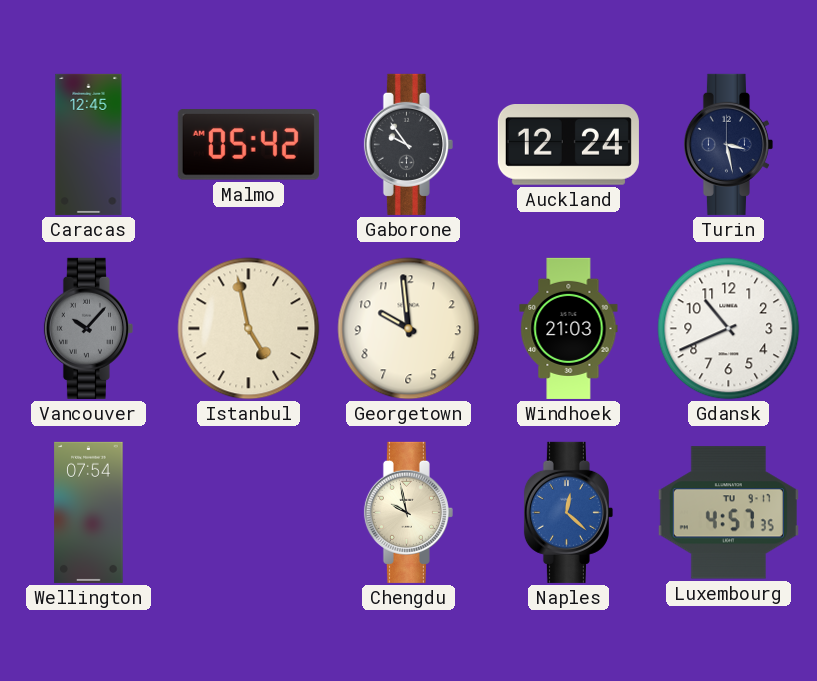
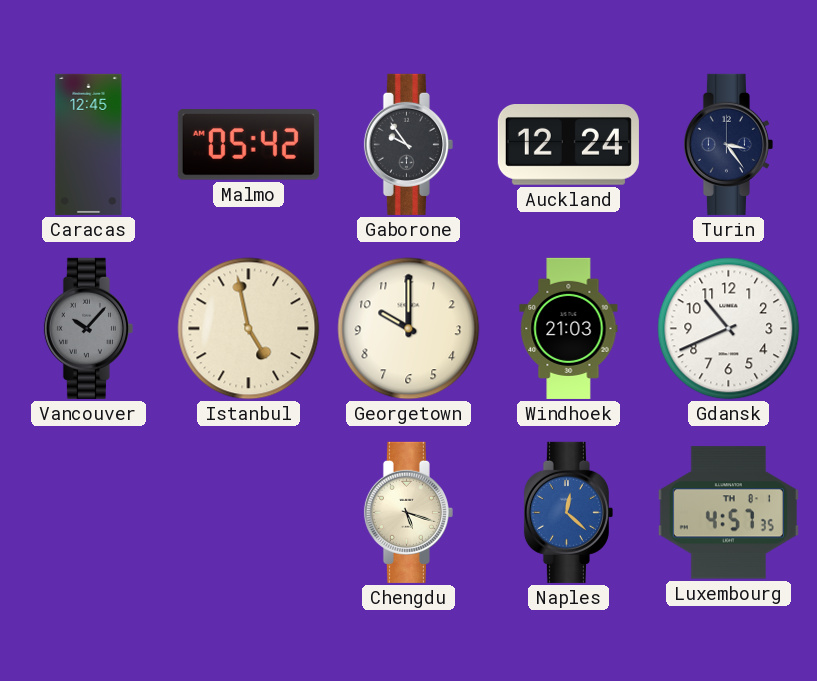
Turin: 3:28 -> 3:24
Georgetown: 9:59 -> 10:00
Wellington: 07:54 -> none
Chengdu: 9:58 -> 5:18
Luxembourg date: TU 9-17 -> TH 8-1
